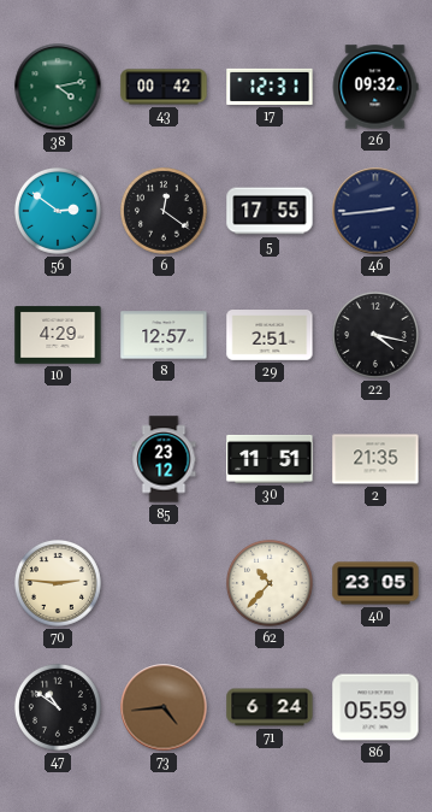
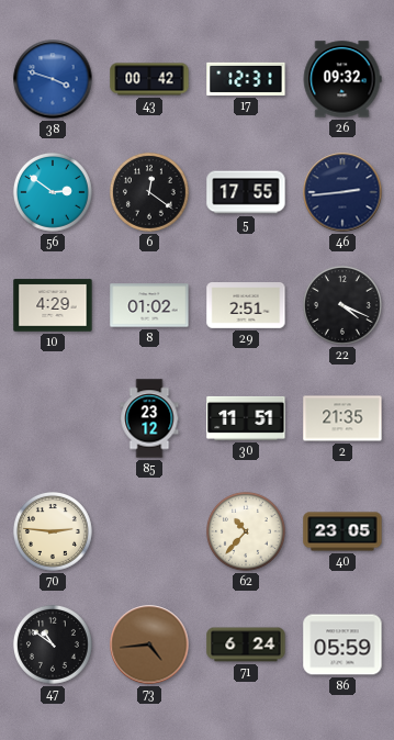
38: 4:13 -> 3:48
38 dial: green -> blue
8: 12:57 -> 01:02
22: 4:17 -> 4:19
